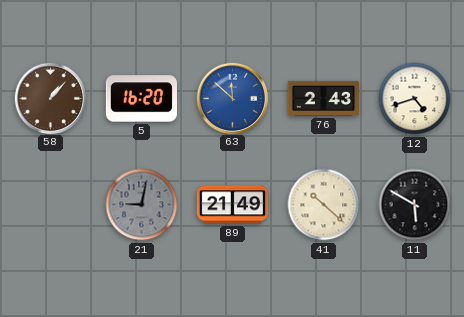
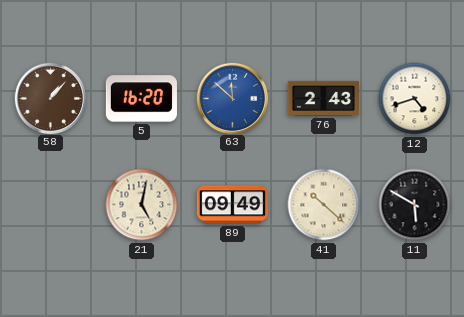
21: 9:02 -> 5:02
21 dial: grey -> cream
89: 21:49 -> 09:49
